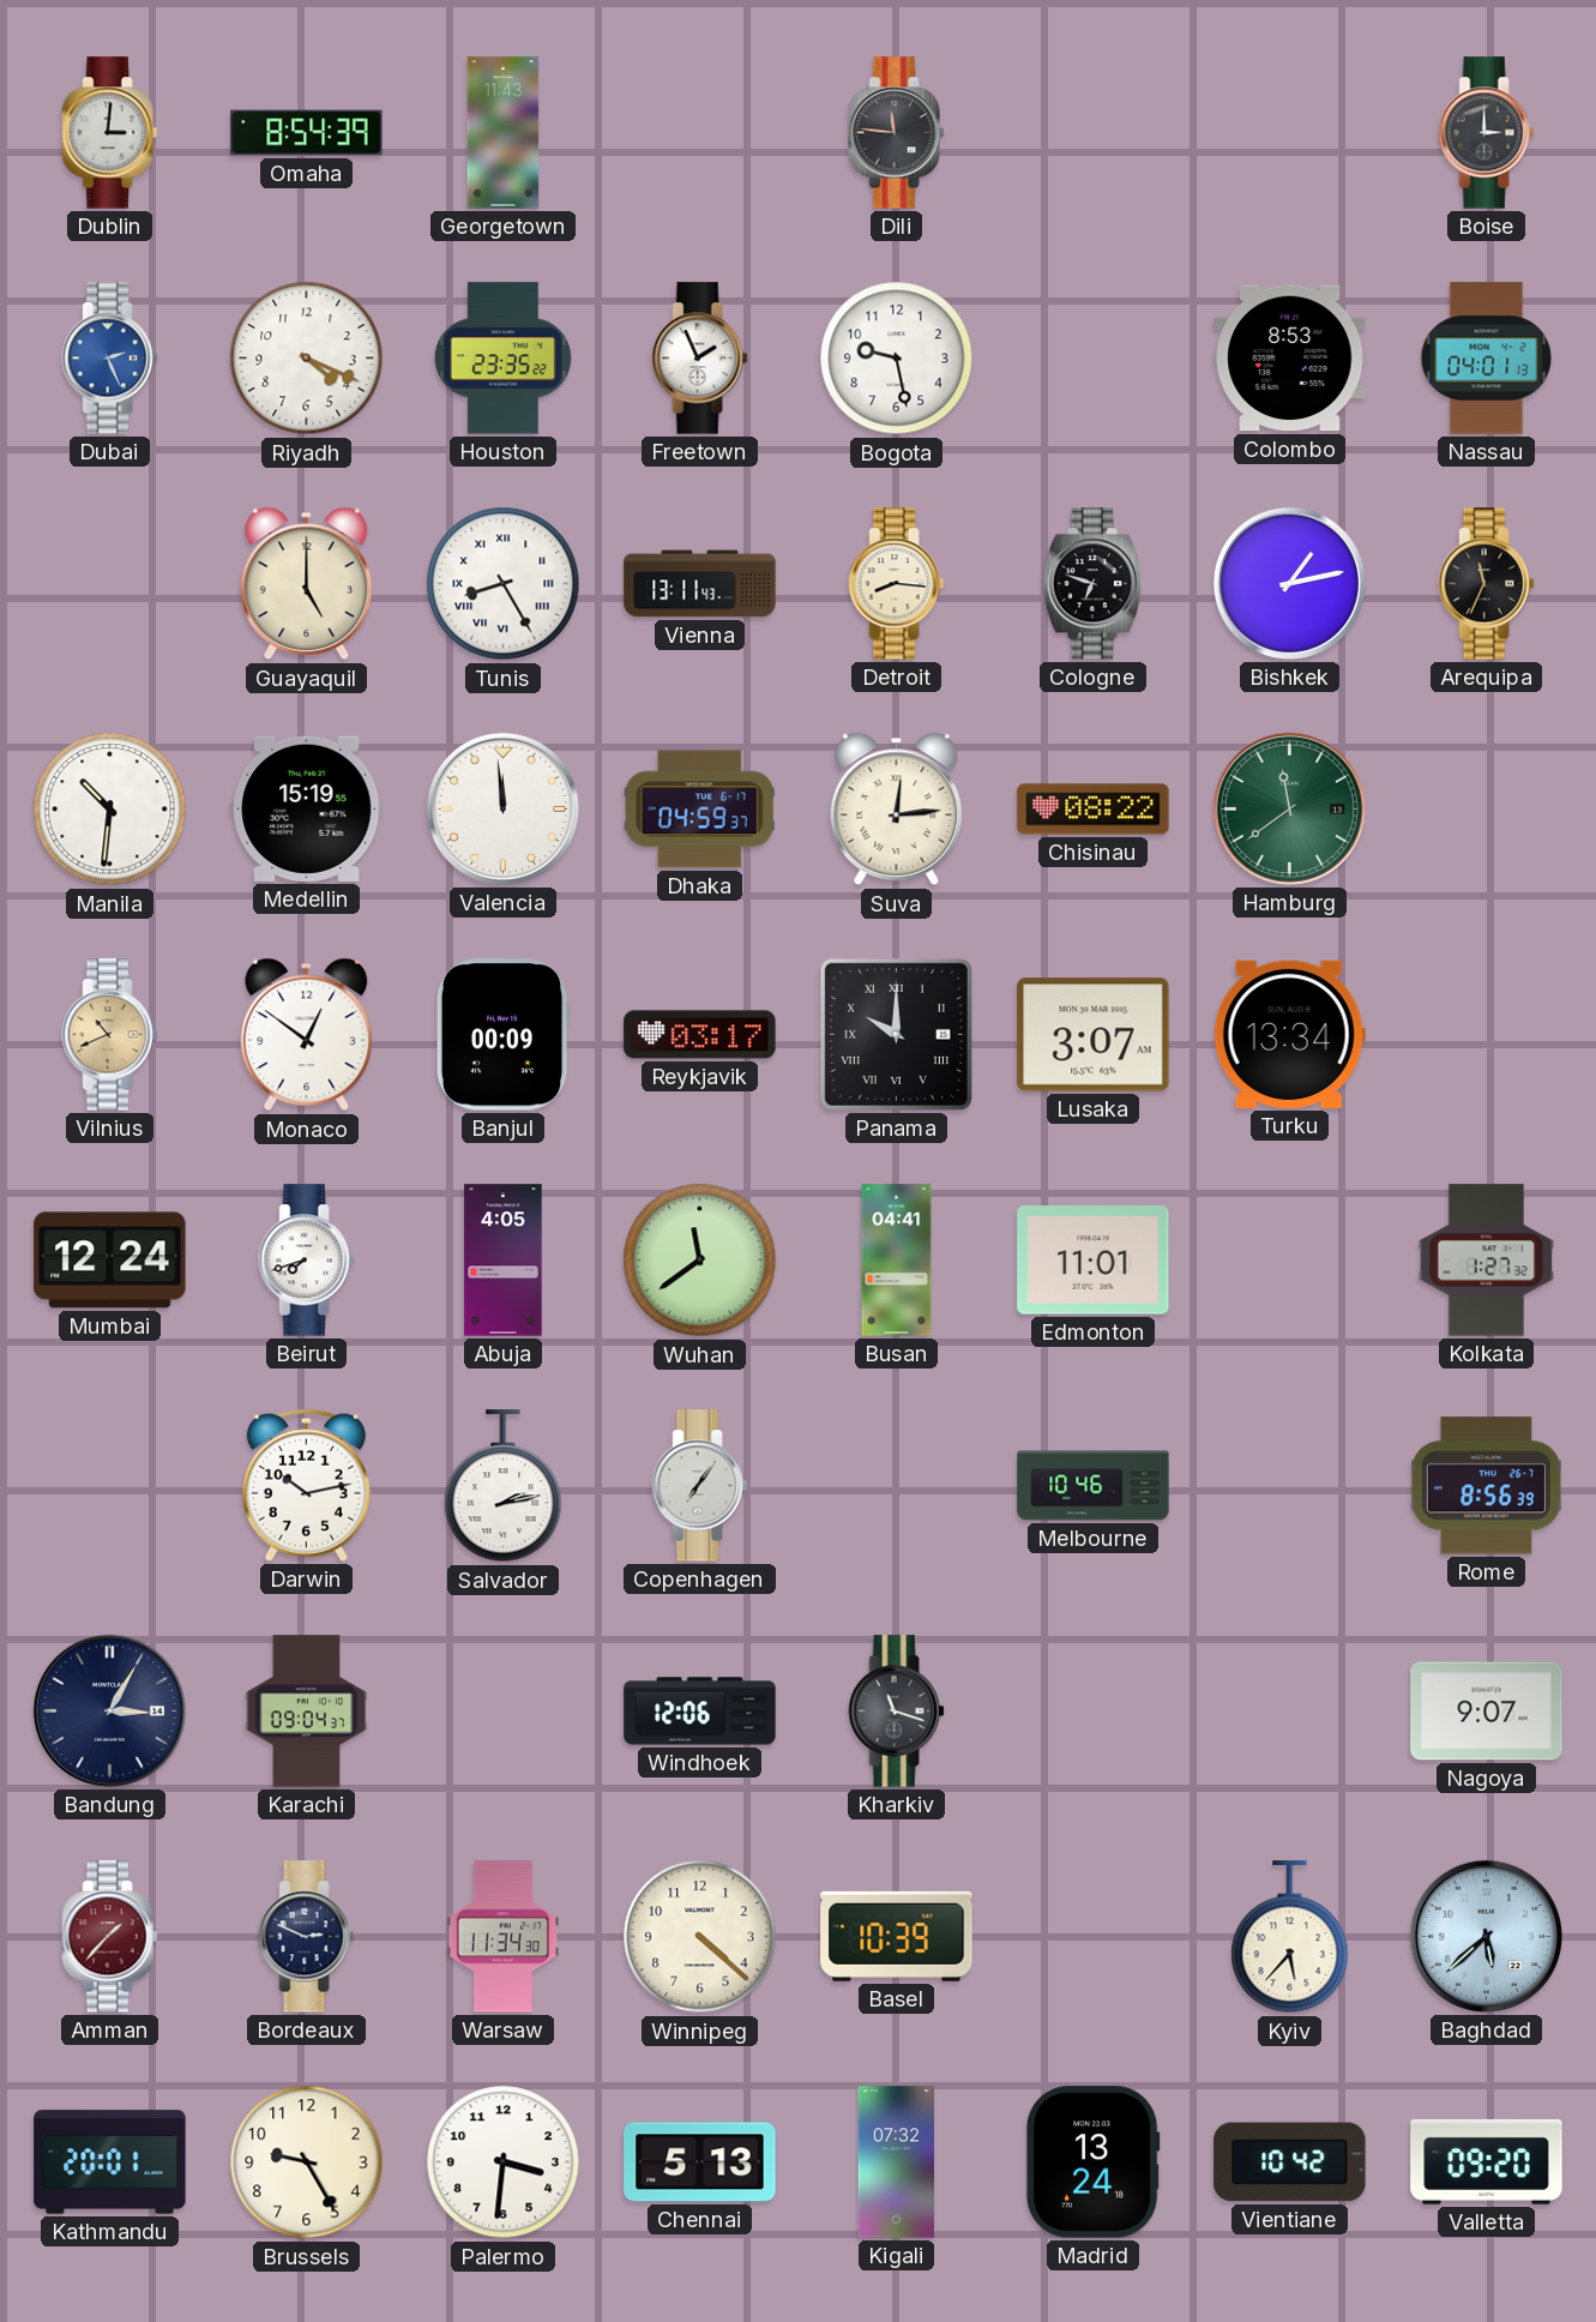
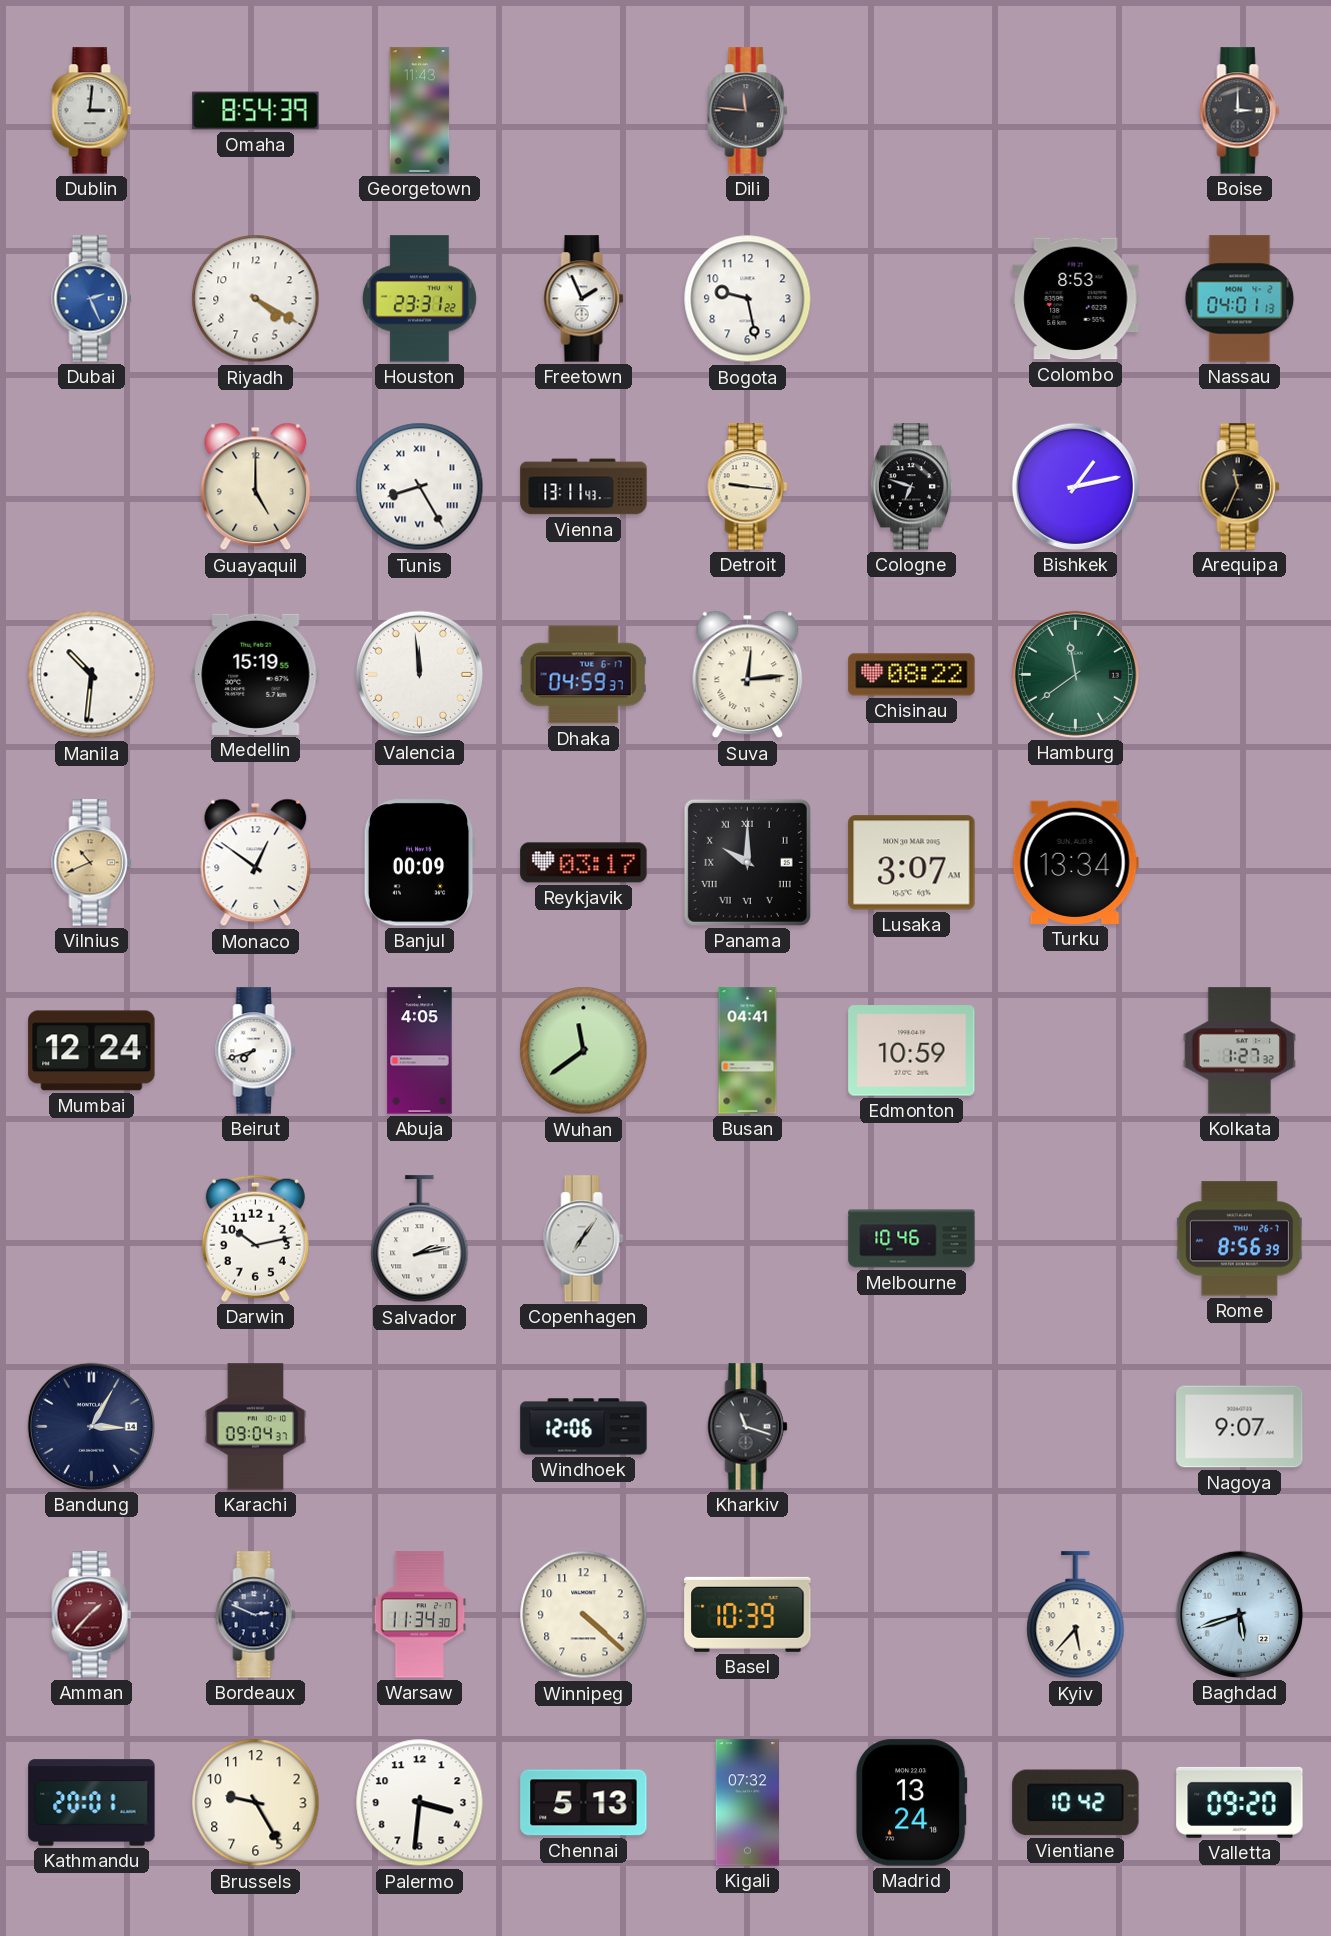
Riyadh: 4:19 -> 4:20
Houston: 23:35 -> 23:31
Detroit: 8:16 -> 9:16
Edmonton: 11:01 -> 10:59
Baghdad: 5:38 -> 5:42
